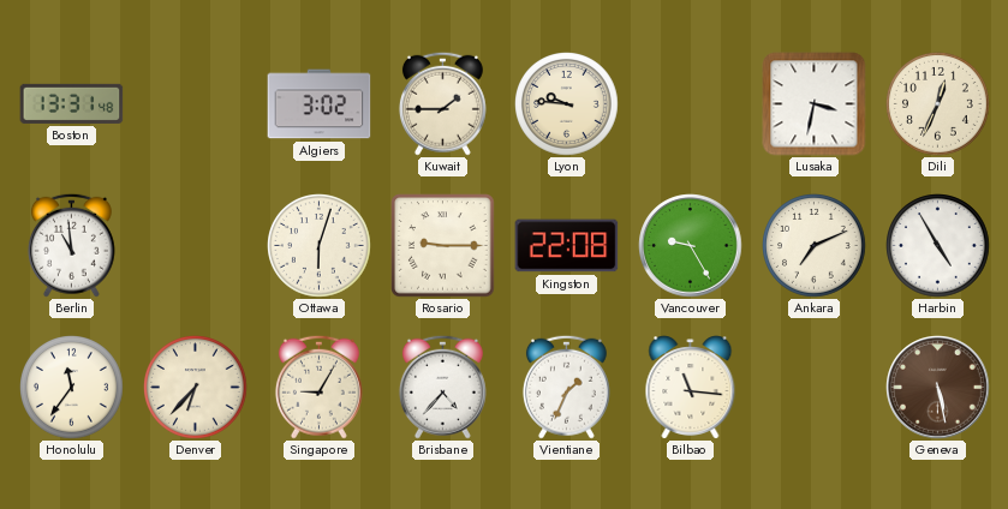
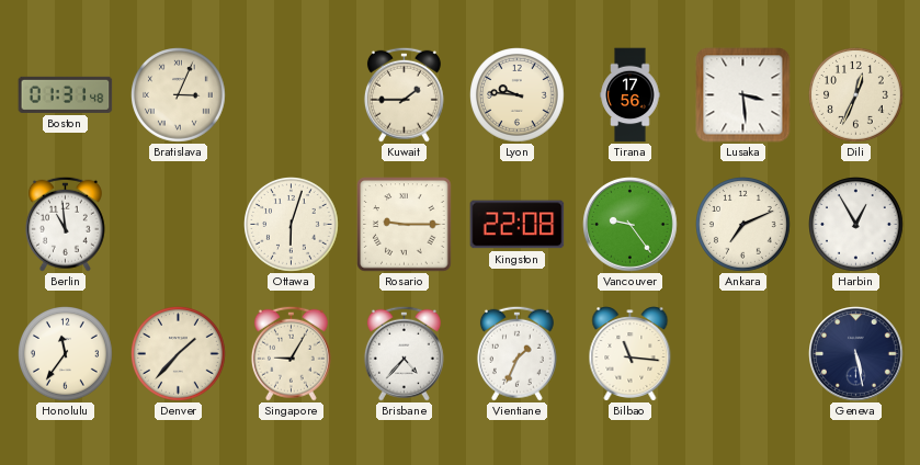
Boston: 13:31 -> 01:31
Bratislava: none -> 3:04
Algiers: 3:02 -> none
Tirana: none -> 17:56
Lusaka: 3:32 -> 3:29
Vancouver: 9:25 -> 9:24
Harbin: 4:55 -> 12:55
Denver: 6:37 -> 1:37
Geneva dial: brown -> navy
